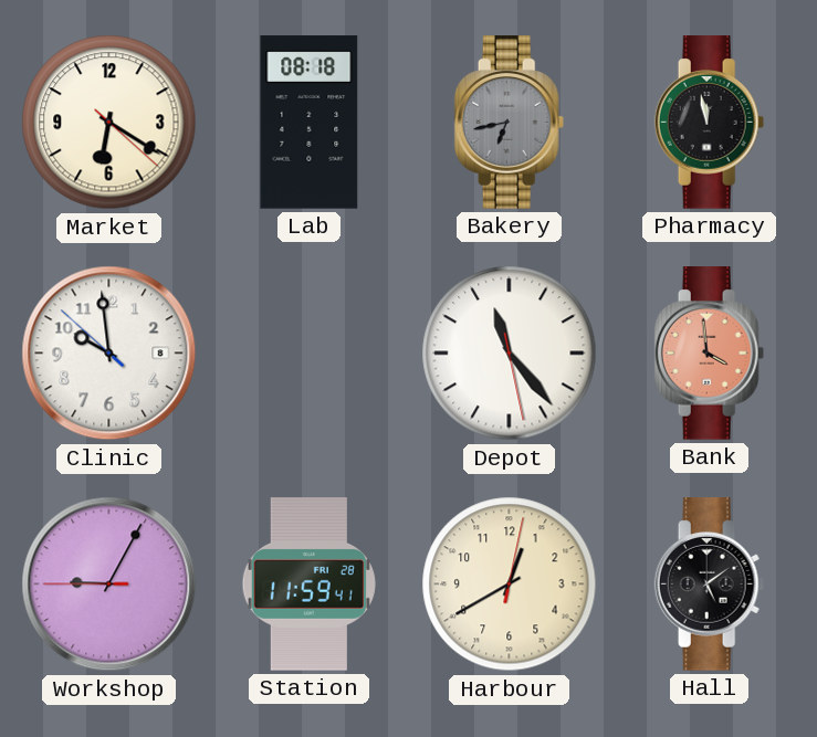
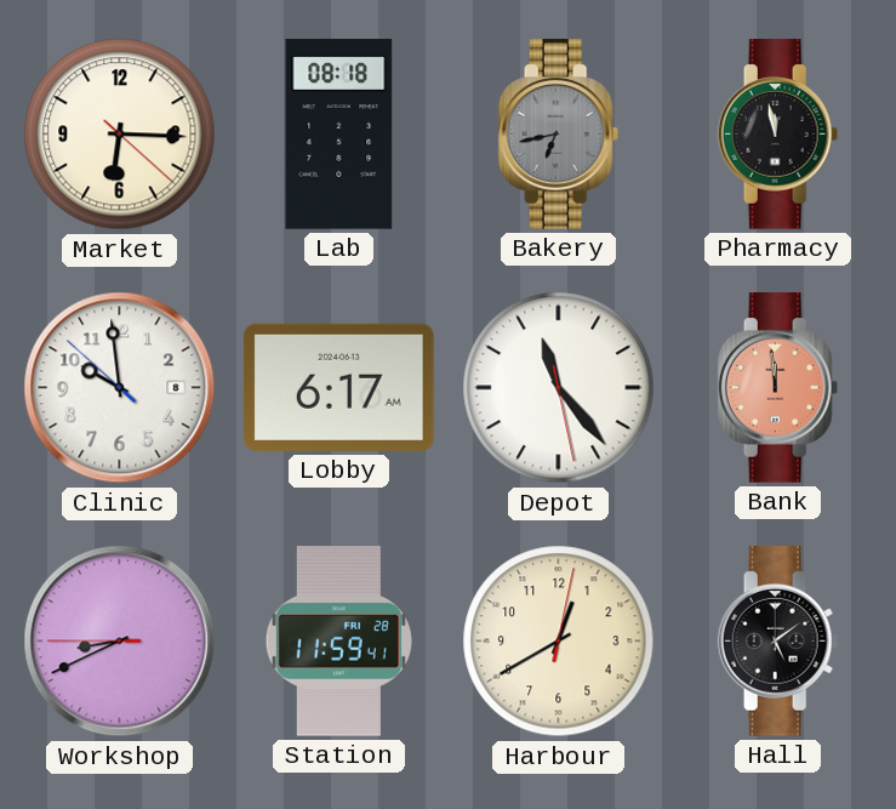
Market: 6:20 -> 6:15
Lobby: none -> 6:17
Bank: 3:59 -> 11:59
Workshop: 9:04 -> 8:40
